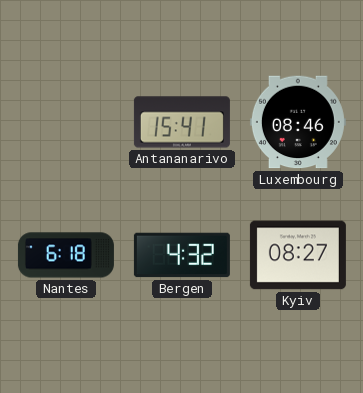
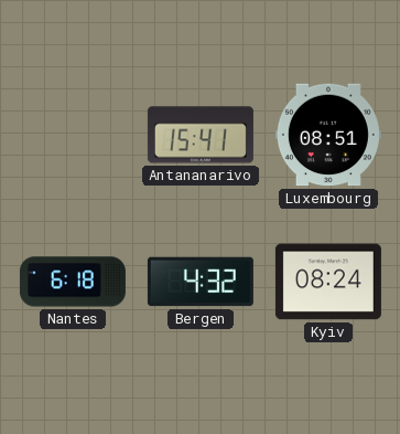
Luxembourg: 08:46 -> 08:51
Kyiv: 08:27 -> 08:24
